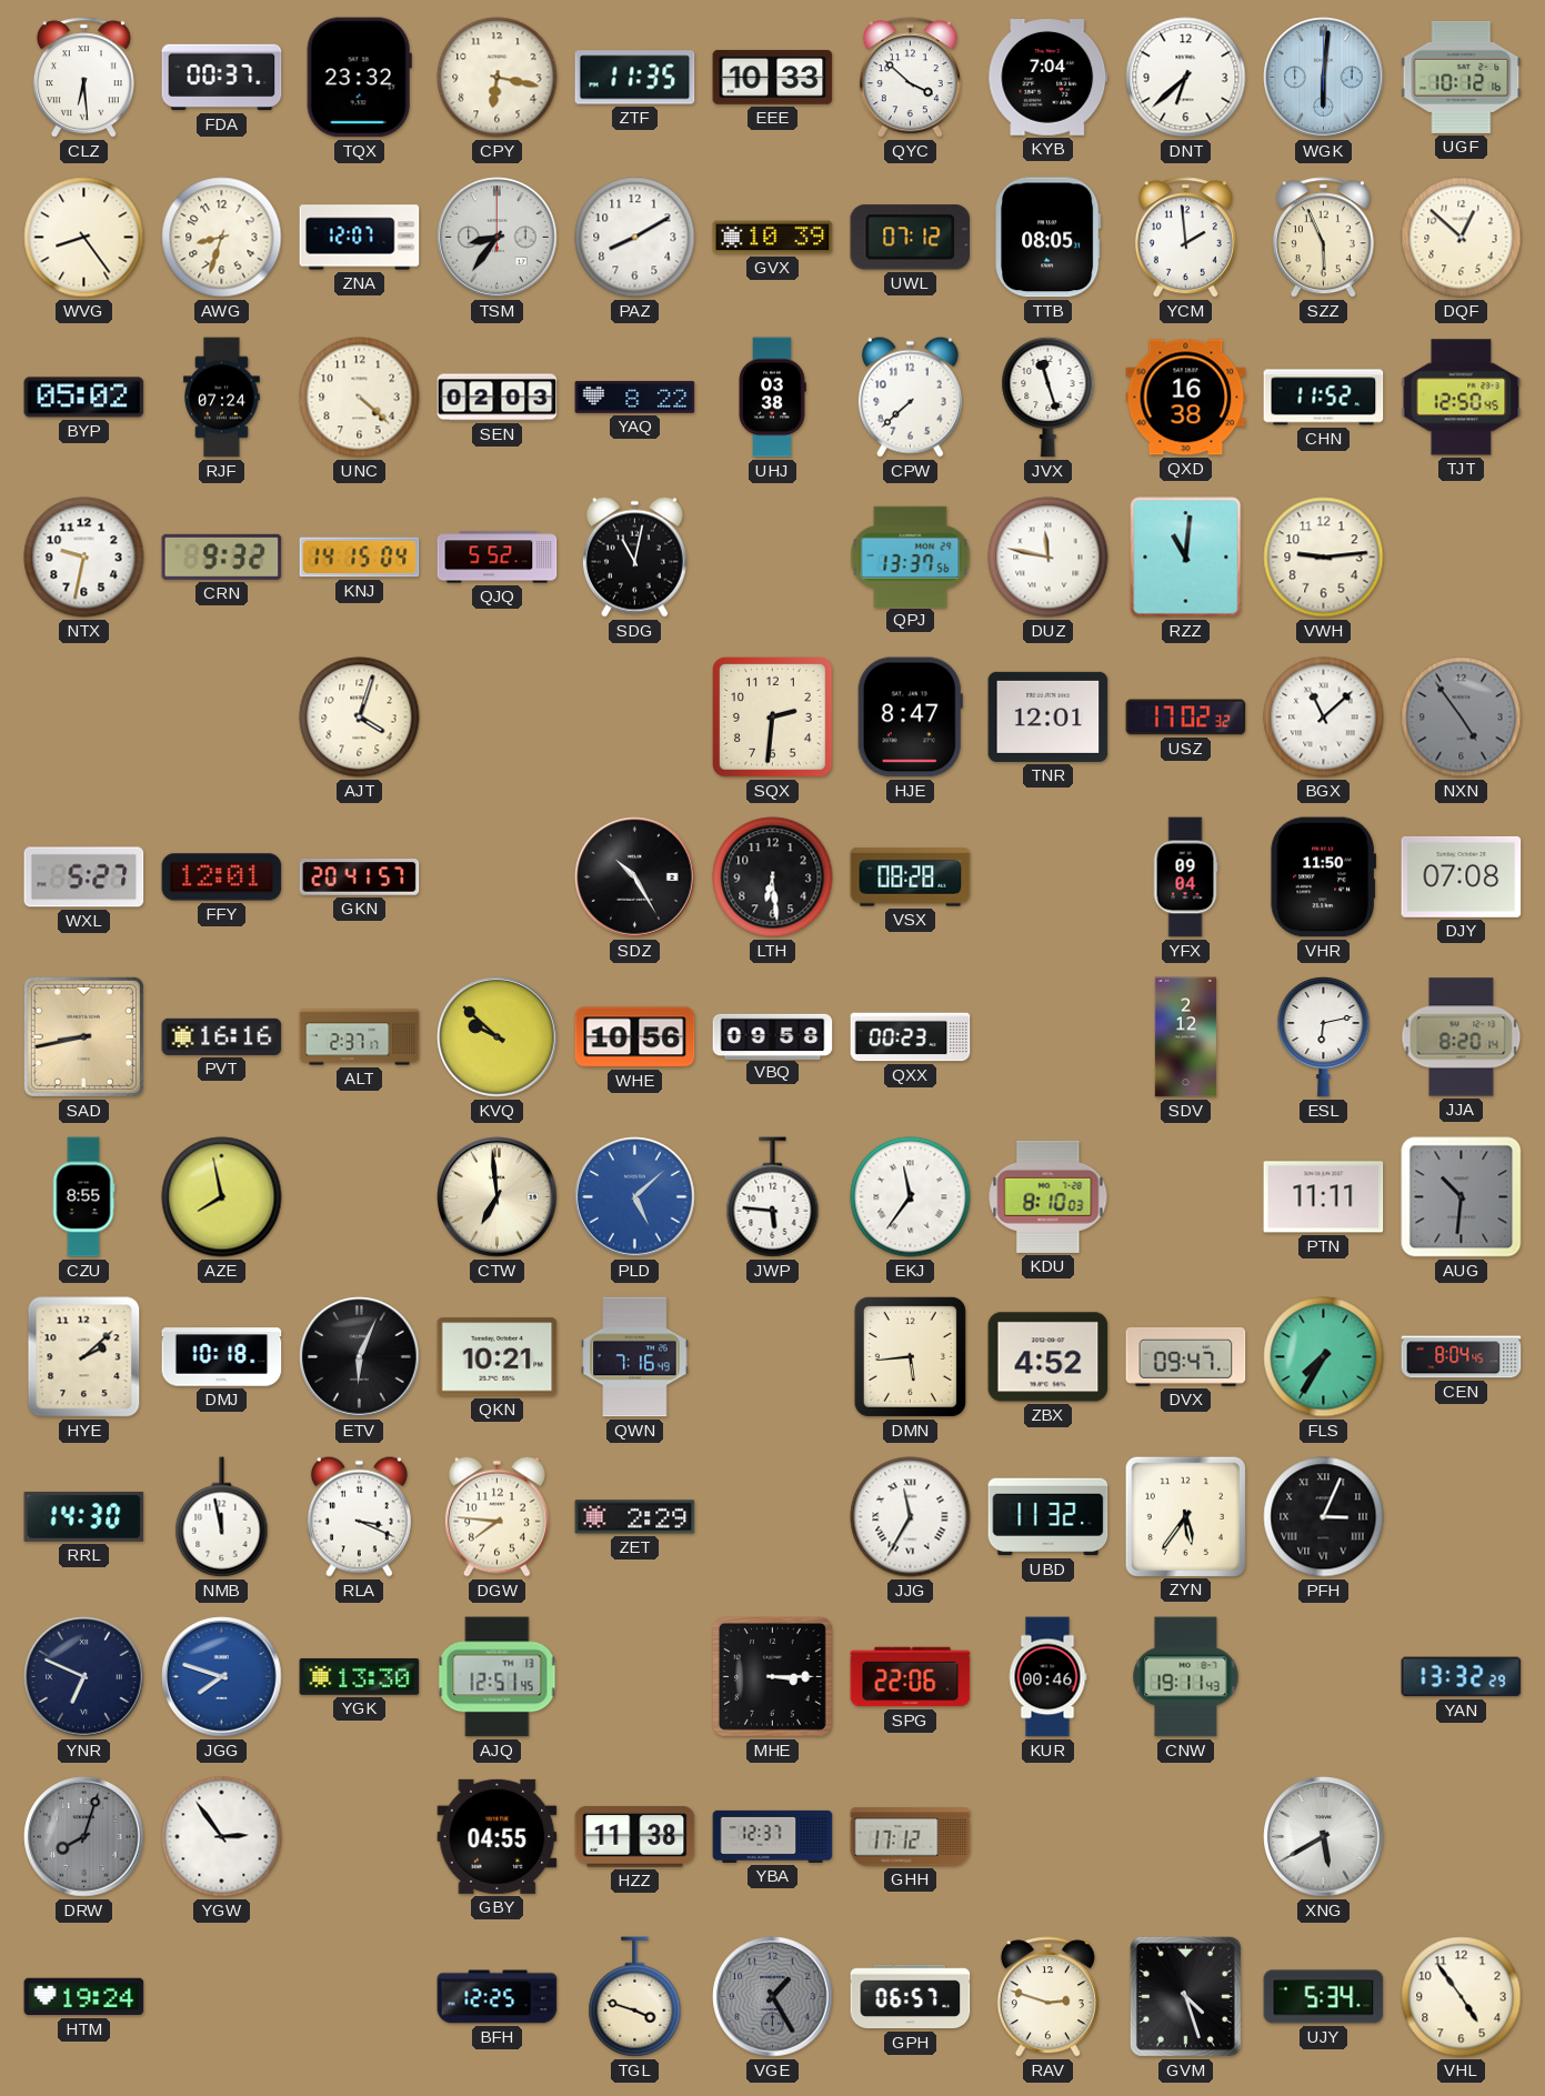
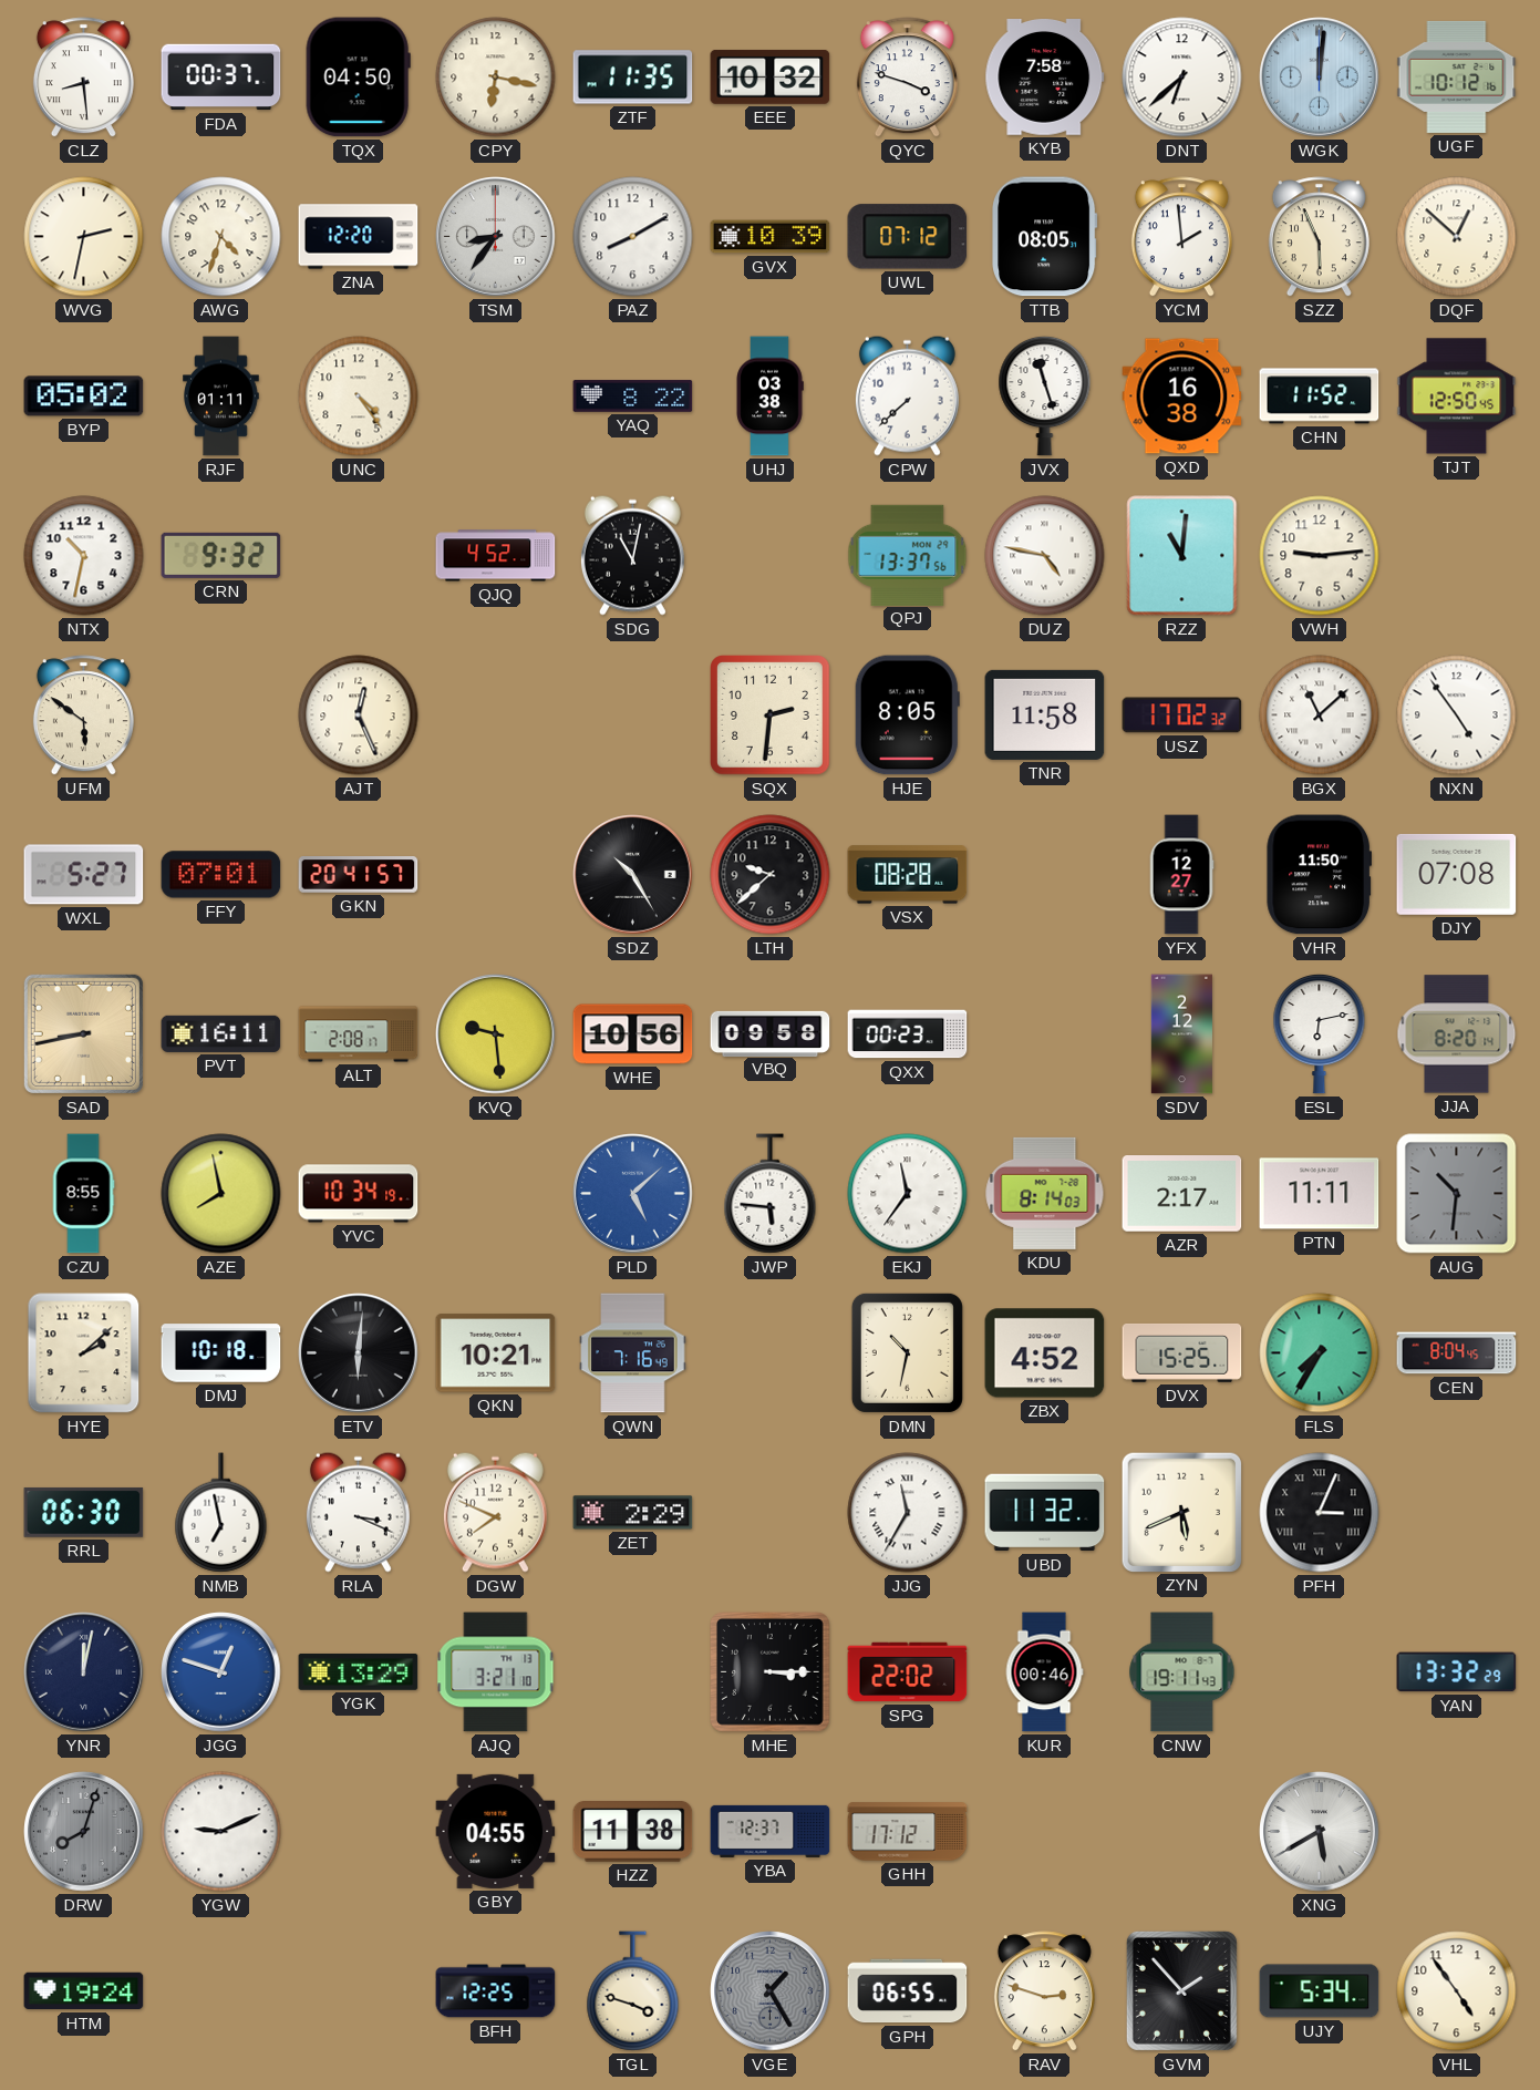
CLZ: 6:29 -> 8:29
TQX: 23:32 -> 04:50
EEE: 10:33 -> 10:32
QYC: 3:52 -> 3:48
KYB: 7:04 -> 7:58
WGK: 6:01 -> 12:01
WVG: 8:24 -> 2:32
AWG: 8:33 -> 4:33
ZNA: 12:07 -> 12:20
RJF: 07:24 -> 01:11
UNC: 4:22 -> 4:24
SEN: 02:03 -> none
NTX: 9:32 -> 10:32
KNJ: 14:15 -> none
QJQ: 5:52 -> 4:52
DUZ: 11:47 -> 4:47
UFM: none -> 5:51
AJT: 4:03 -> 12:26
HJE: 8:47 -> 8:05
TNR: 12:01 -> 11:58
NXN dial: grey -> white
FFY: 12:01 -> 07:01
LTH: 6:29 -> 9:38
YFX: 09:04 -> 12:27
PVT: 16:16 -> 16:11
ALT: 2:37 -> 2:08
KVQ: 9:52 -> 9:29
YVC: none -> 10:34
CTW: 6:59 -> none
KDU: 8:10 -> 8:14
AZR: none -> 2:17
ETV: 6:04 -> 6:01
DMN: 5:44 -> 10:32
DVX: 09:47 -> 15:25
RRL: 14:30 -> 06:30
NMB: 11:58 -> 6:58
DGW: 7:46 -> 7:49
ZYN: 5:36 -> 5:41
YNR: 6:49 -> 12:02
JGG: 7:48 -> 12:48
YGK: 13:30 -> 13:29
AJQ: 12:51 -> 3:21
SPG: 22:06 -> 22:02
YGW: 2:54 -> 9:11
GPH: 06:57 -> 06:55
GVM: 4:27 -> 1:53
